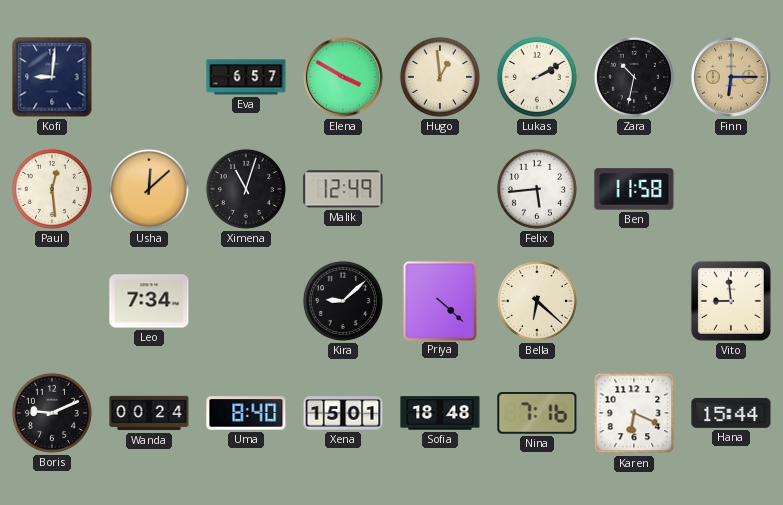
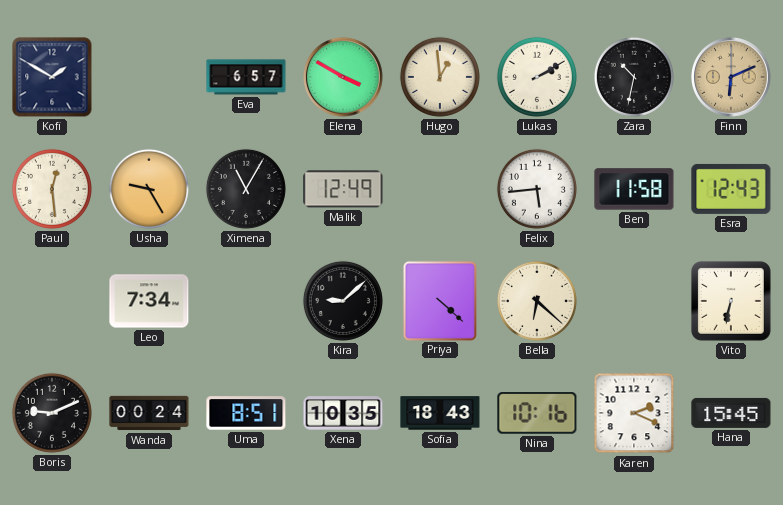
Kofi: 9:01 -> 1:50
Finn: 6:15 -> 6:11
Usha: 12:08 -> 9:25
Ximena: 11:03 -> 11:05
Esra: none -> 12:43
Vito: 8:59 -> 6:32
Uma: 8:40 -> 8:51
Xena: 15:01 -> 10:35
Sofia: 18:48 -> 18:43
Nina: 7:16 -> 10:16
Karen: 6:19 -> 2:19
Hana: 15:44 -> 15:45
